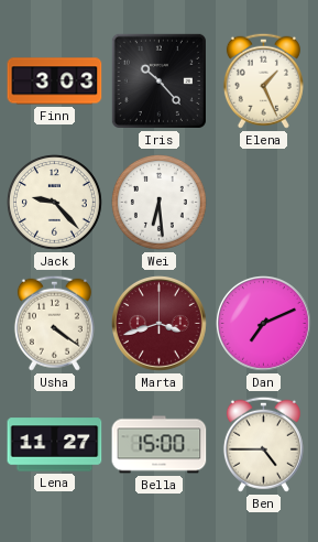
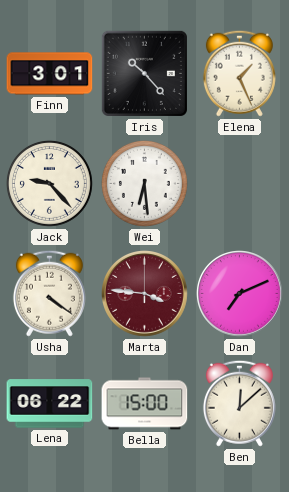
Finn: 3:03 -> 3:01
Marta: 3:42 -> 3:46
Lena: 11:27 -> 06:22
Ben: 4:45 -> 12:08
